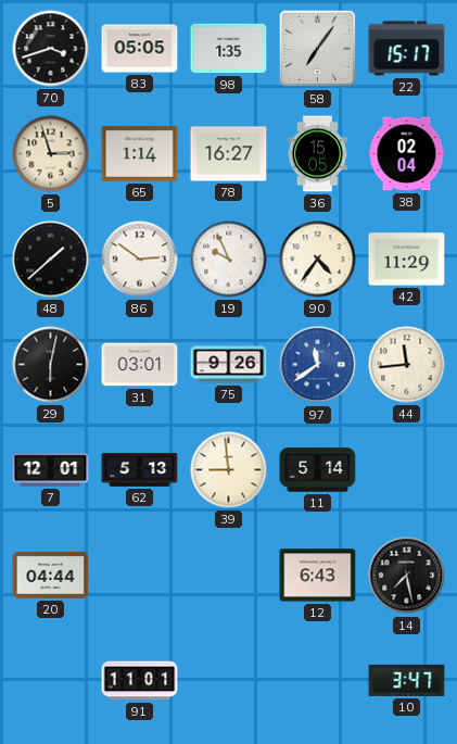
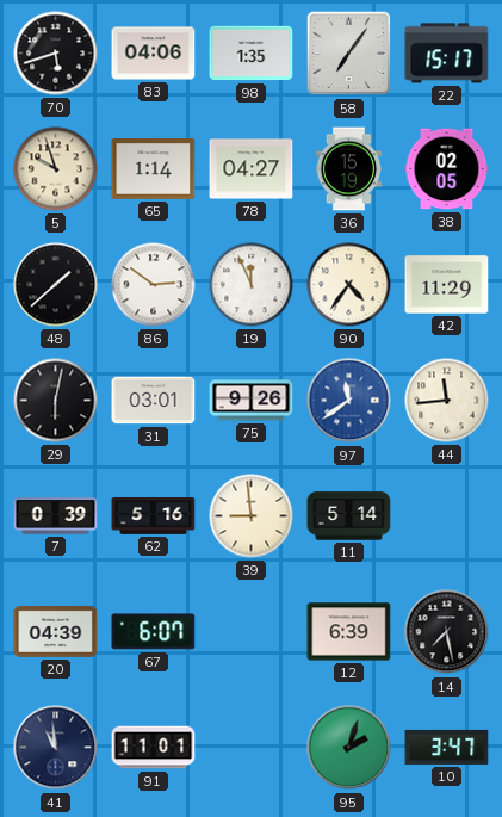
70: 3:42 -> 5:42
83: 05:05 -> 04:06
5: 2:57 -> 9:57
78: 16:27 -> 04:27
36: 15:05 -> 15:19
38: 02:04 -> 02:05
19: 9:56 -> 11:56
7: 12:01 -> 0:39
62: 5:13 -> 5:16
20: 04:44 -> 04:39
67: none -> 6:07
12: 6:43 -> 6:39
41: none -> 10:59
95: none -> 2:03
